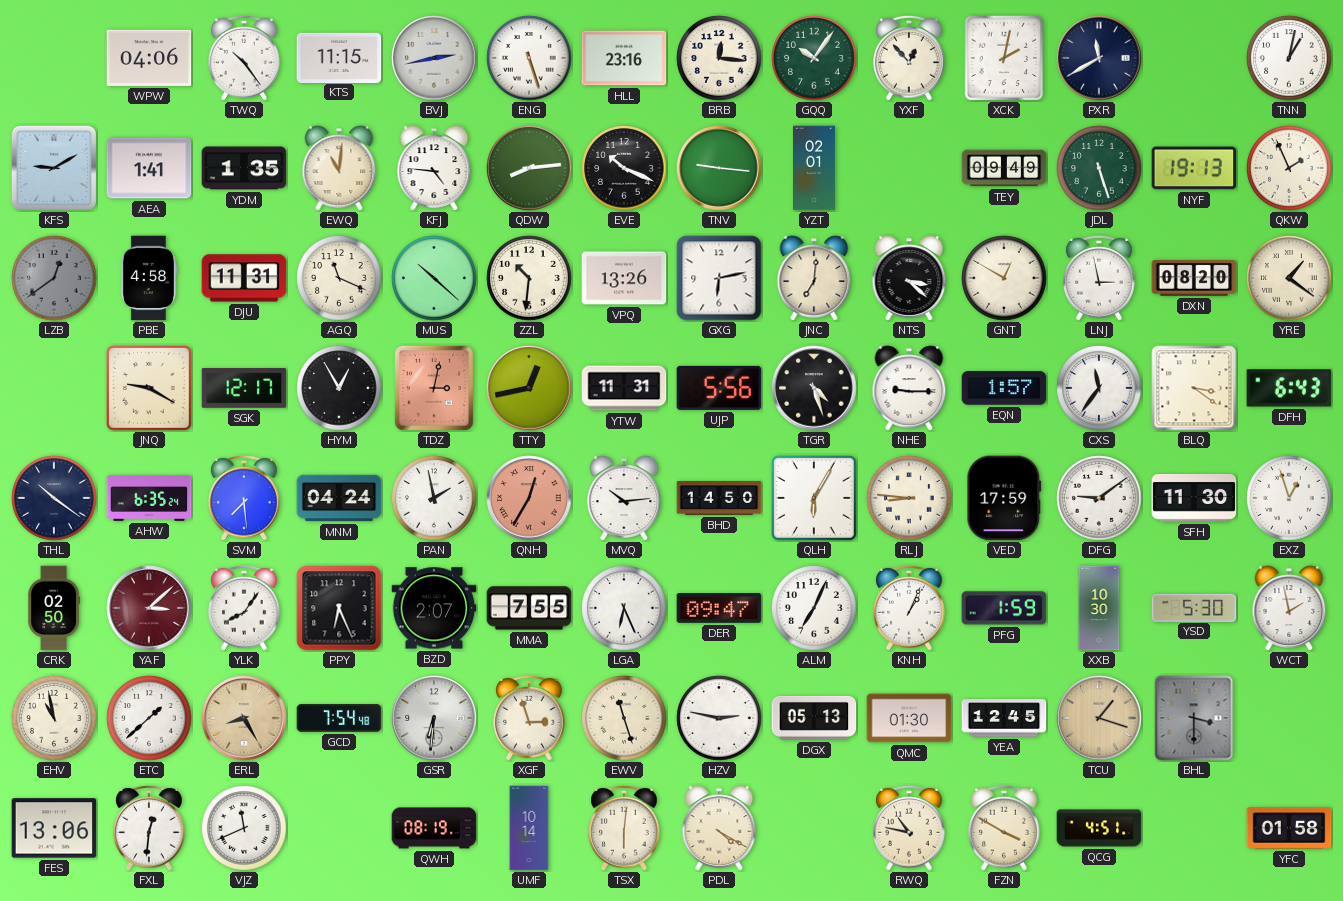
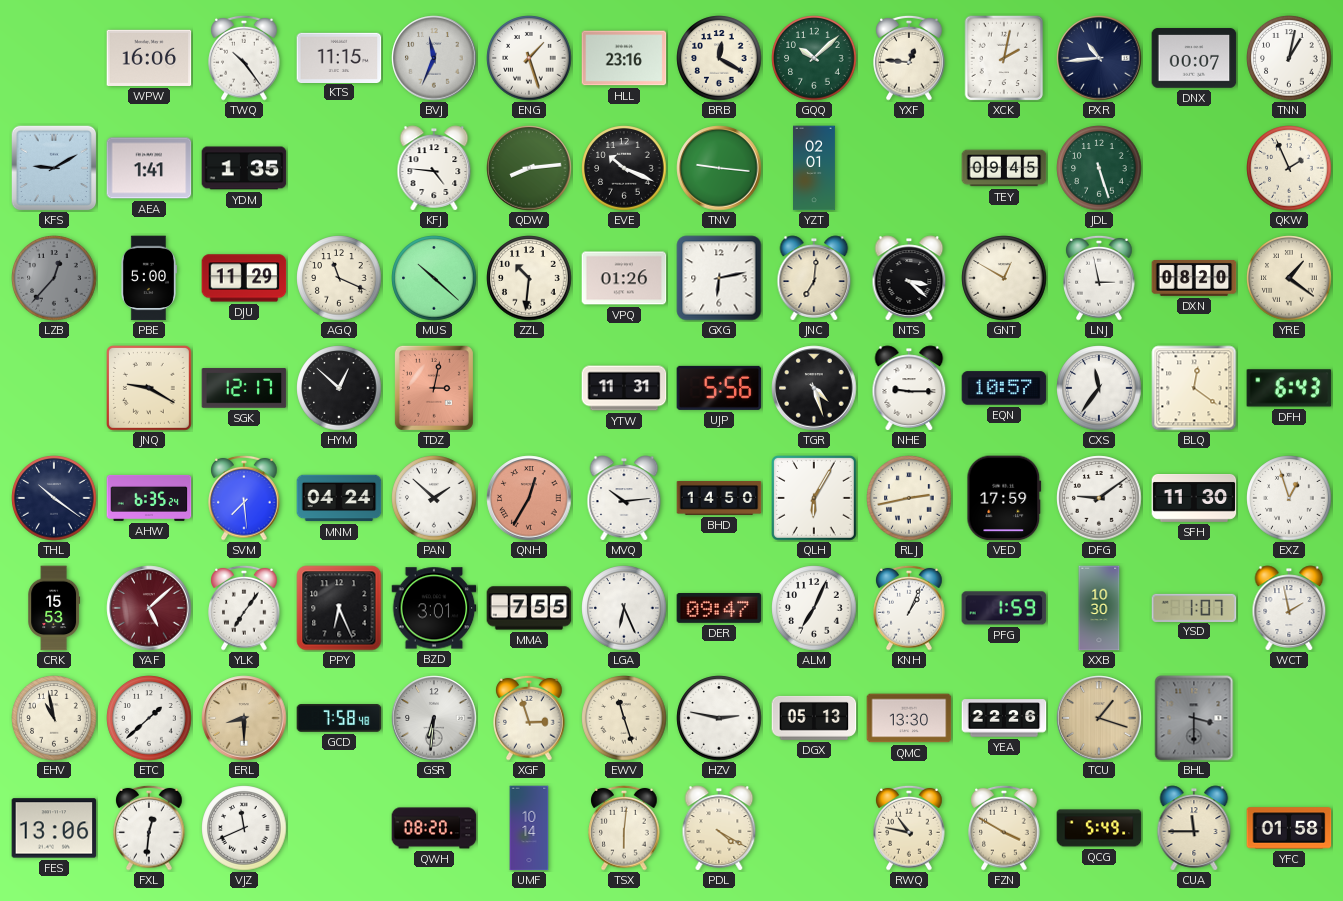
WPW: 04:06 -> 16:06
BVJ: 2:43 -> 11:34
ENG: 5:27 -> 1:27
BRB: 12:16 -> 12:20
GQQ: 10:06 -> 10:08
YXF: 12:53 -> 12:46
PXR: 11:40 -> 10:44
DNX: none -> 00:07
EWQ: 11:01 -> none
TEY: 09:49 -> 09:45
NYF: 19:13 -> none
LZB: 12:39 -> 12:37
PBE: 4:58 -> 5:00
DJU: 11:31 -> 11:29
VPQ: 13:26 -> 01:26
HYM: 12:55 -> 12:52
TTY: 12:43 -> none
EQN: 1:57 -> 10:57
BLQ: 3:21 -> 12:21
PAN: 1:58 -> 1:52
RLJ: 8:46 -> 2:43
CRK: 02:50 -> 15:53
YAF: 3:08 -> 5:08
YLK: 8:06 -> 7:06
BZD: 2:07 -> 3:01
YSD: 5:30 -> 1:07
ERL: 8:25 -> 8:30
GCD: 7:54 -> 7:58
QMC: 01:30 -> 13:30
YEA: 12:45 -> 22:26
QWH: 08:19 -> 08:20
QCG: 4:51 -> 5:49
CUA: none -> 11:45
